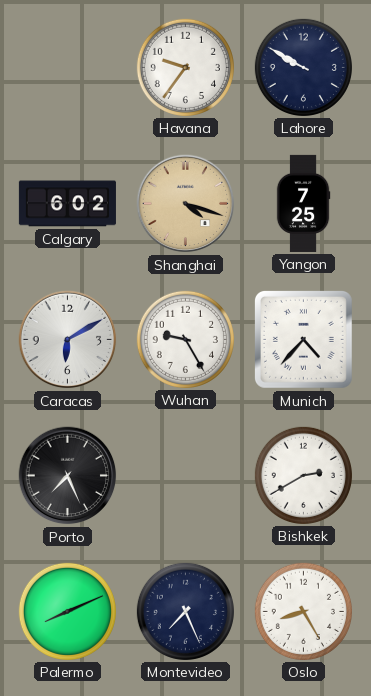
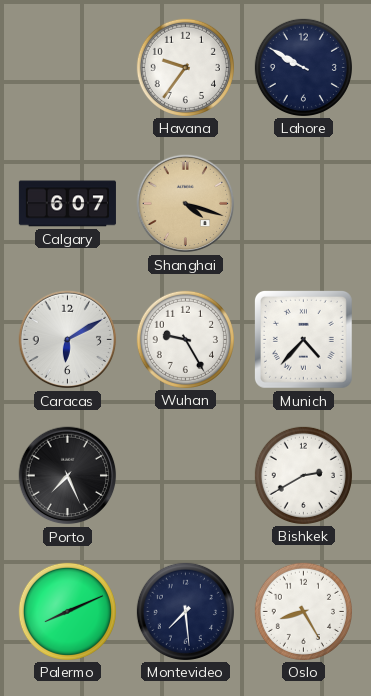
Calgary: 6:02 -> 6:07
Yangon: 7:25 -> none
Montevideo: 7:26 -> 7:29
